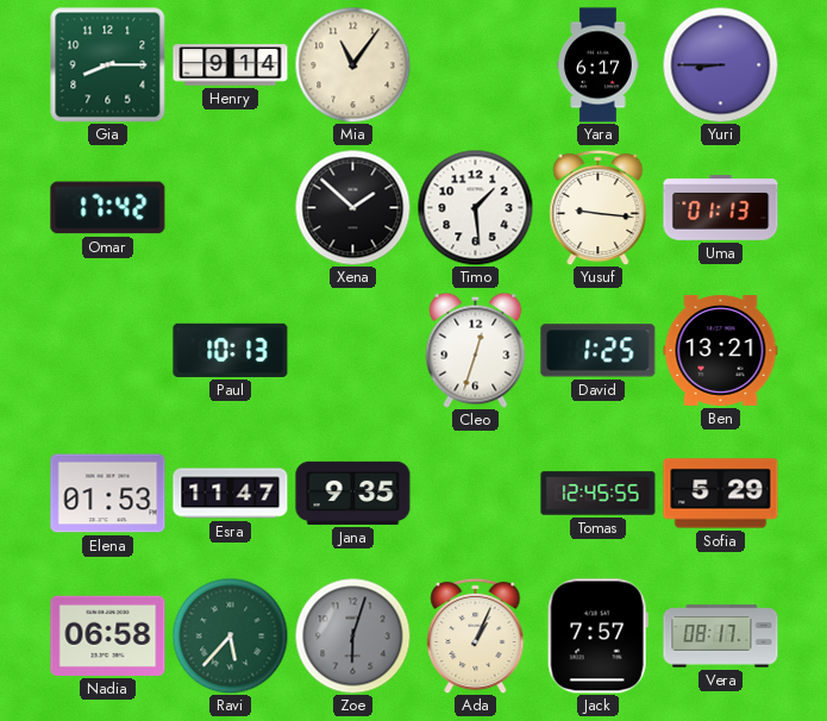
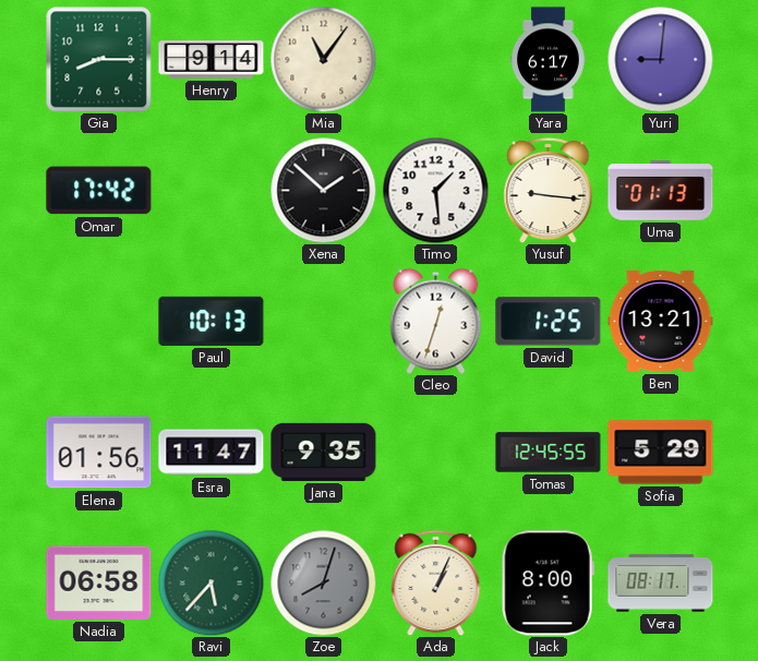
Yuri: 8:45 -> 9:01
Elena: 01:53 -> 01:56
Zoe: 6:03 -> 8:03
Jack: 7:57 -> 8:00
